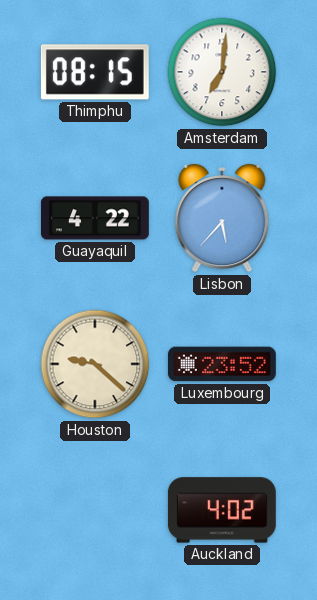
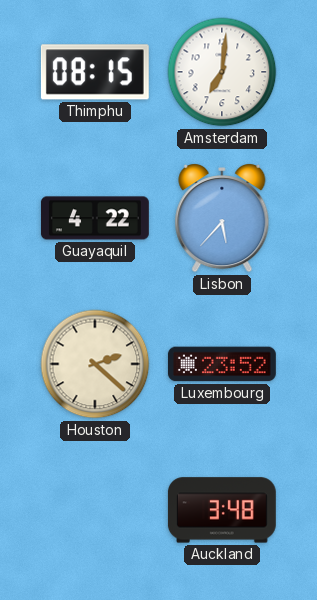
Houston: 9:22 -> 2:22
Auckland: 4:02 -> 3:48
